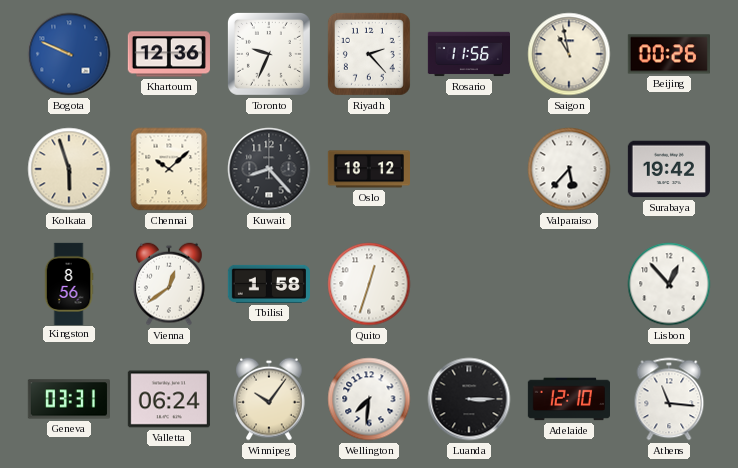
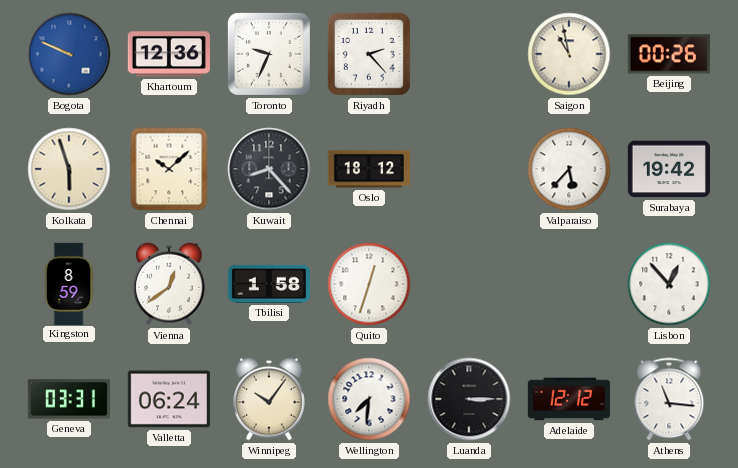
Rosario: 11:56 -> none
Kingston: 8:56 -> 8:59
Adelaide: 12:10 -> 12:12
